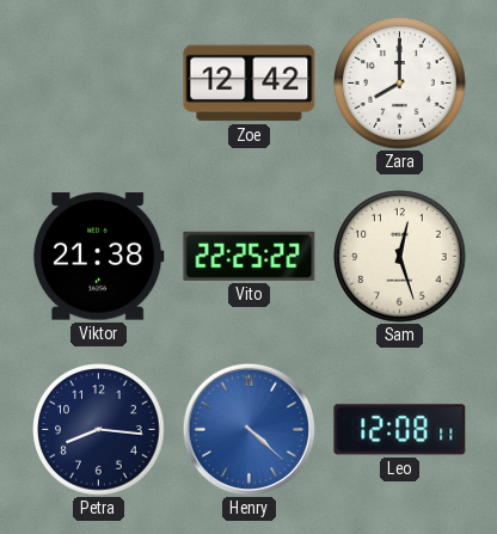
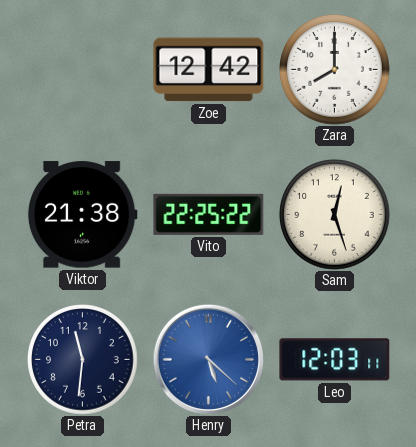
Petra: 8:16 -> 11:31
Henry: 4:22 -> 5:22
Leo: 12:08 -> 12:03
